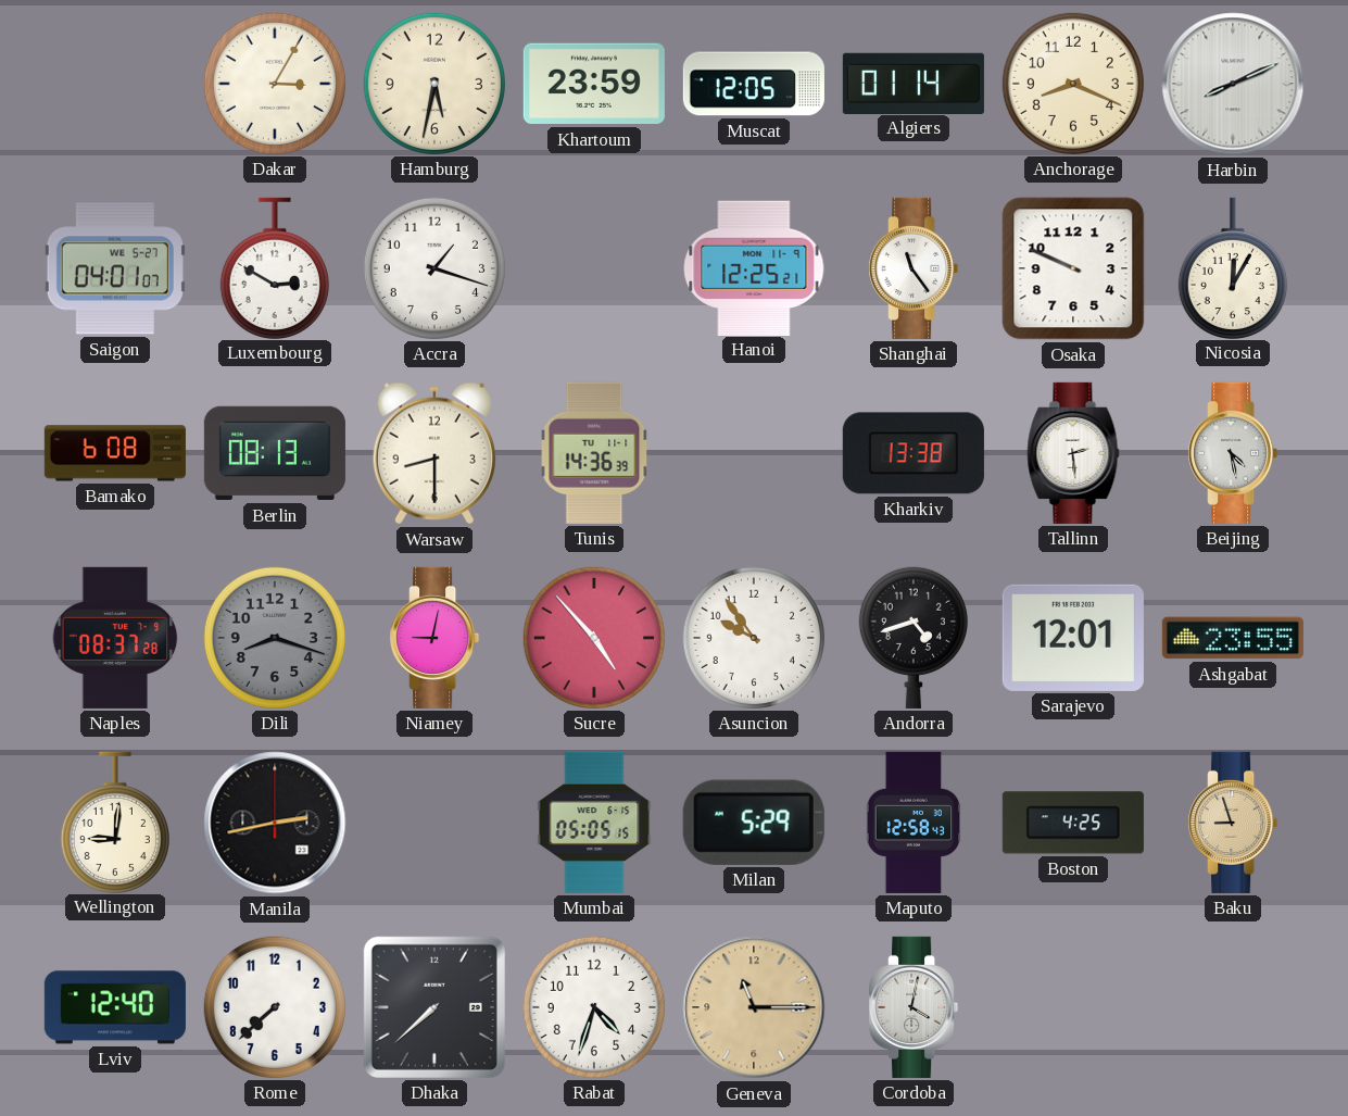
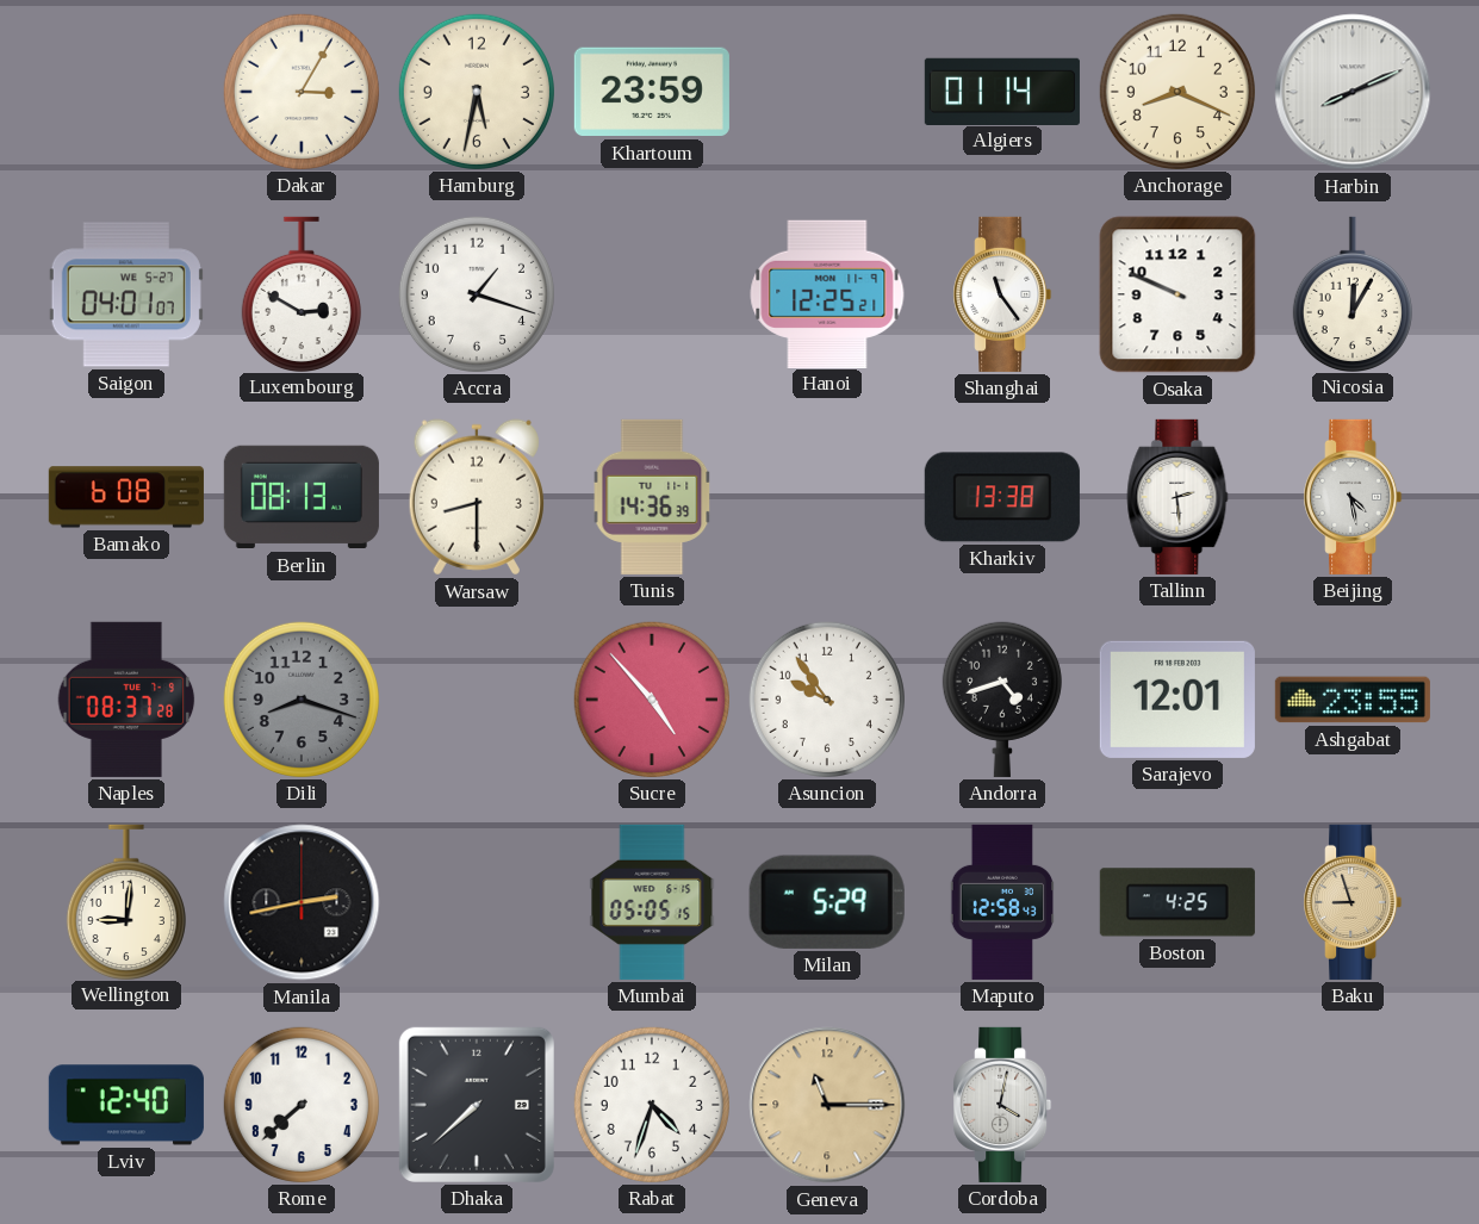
Muscat: 12:05 -> none
Niamey: 9:02 -> none
